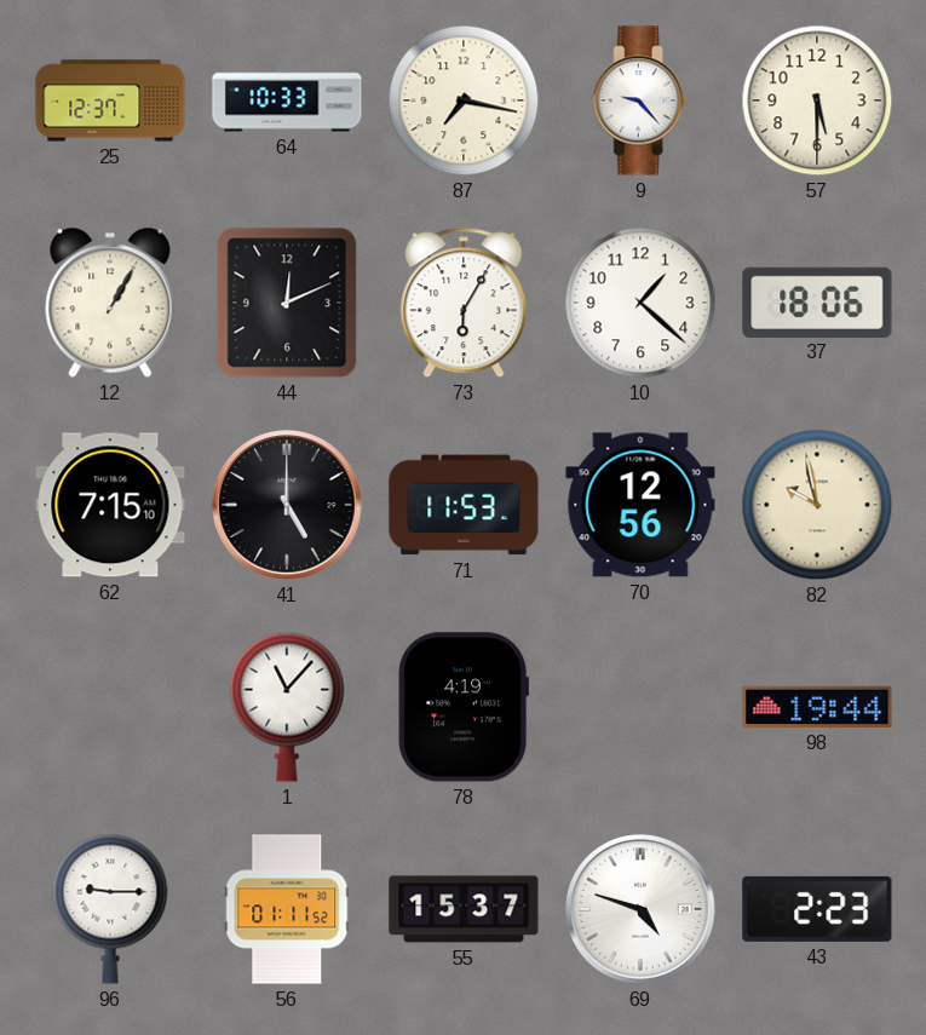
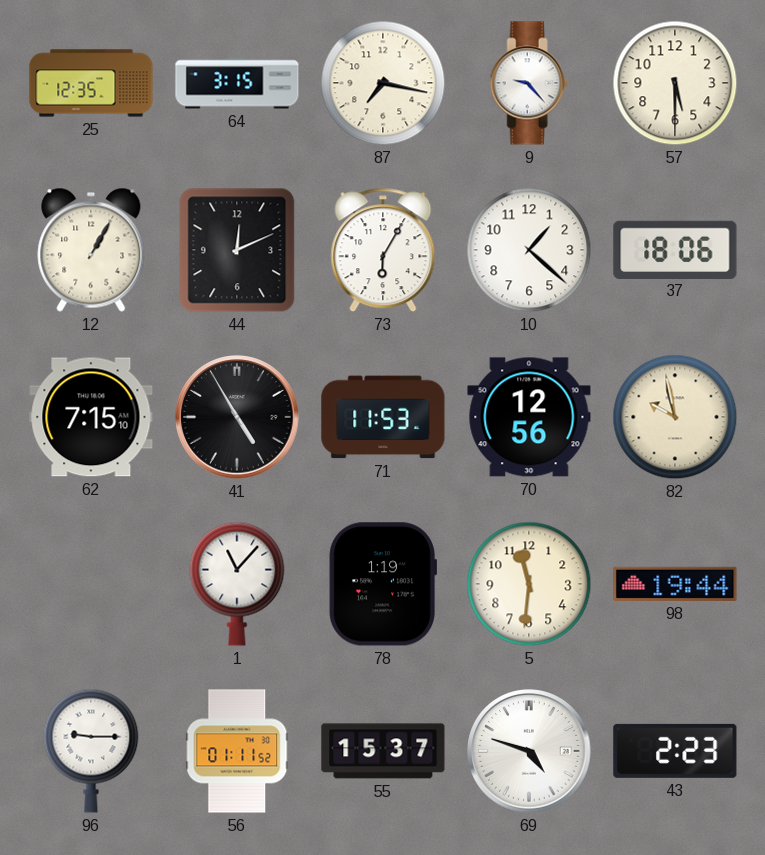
25: 12:37 -> 12:35
64: 10:33 -> 3:15
41: 5:00 -> 4:55
78: 4:19 -> 1:19
5: none -> 11:31
